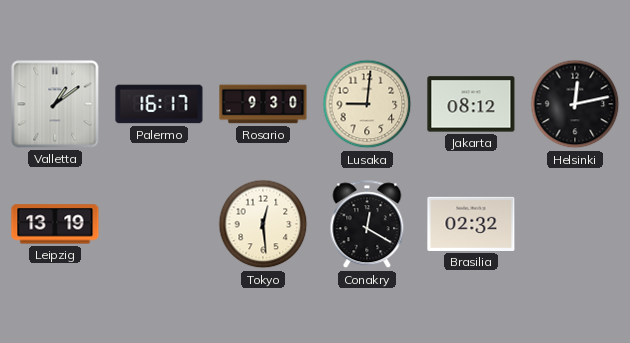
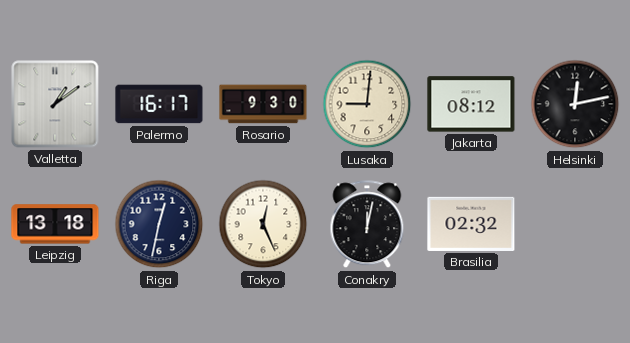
Leipzig: 13:19 -> 13:18
Riga: none -> 12:32
Tokyo: 12:29 -> 12:26
Conakry: 12:20 -> 12:02
